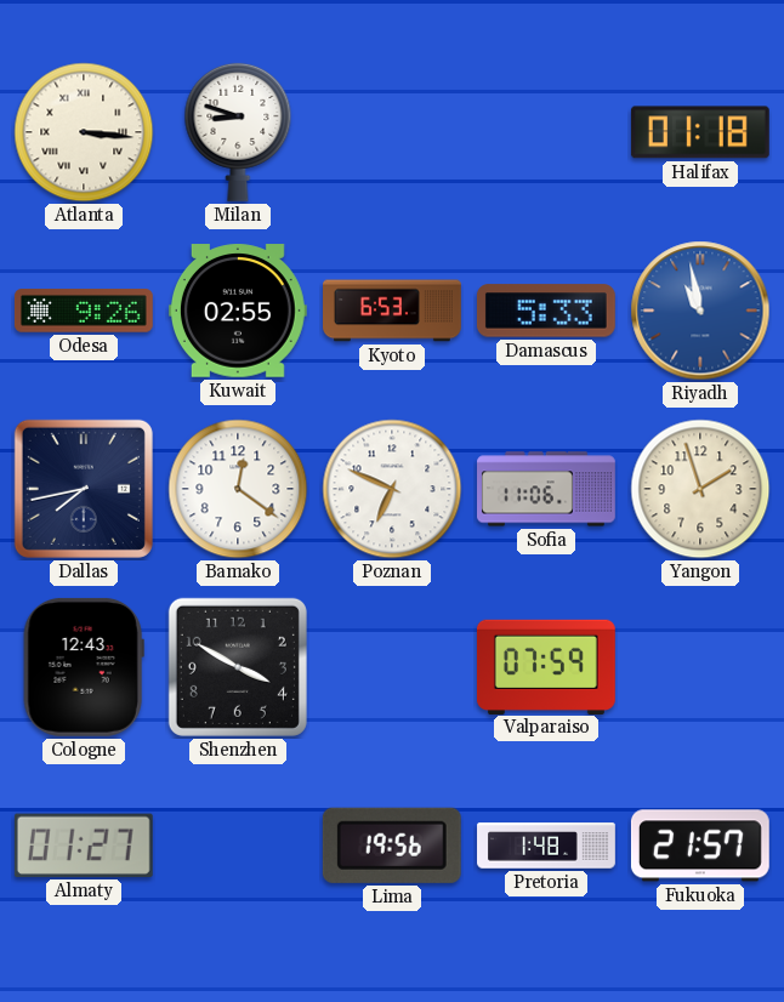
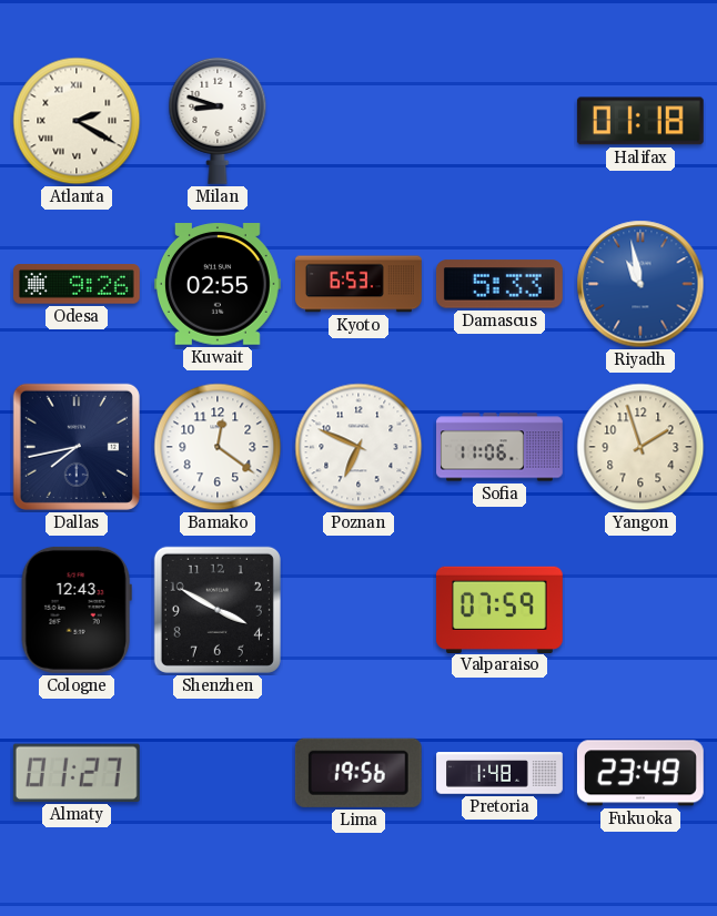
Atlanta: 3:16 -> 2:20
Fukuoka: 21:57 -> 23:49
